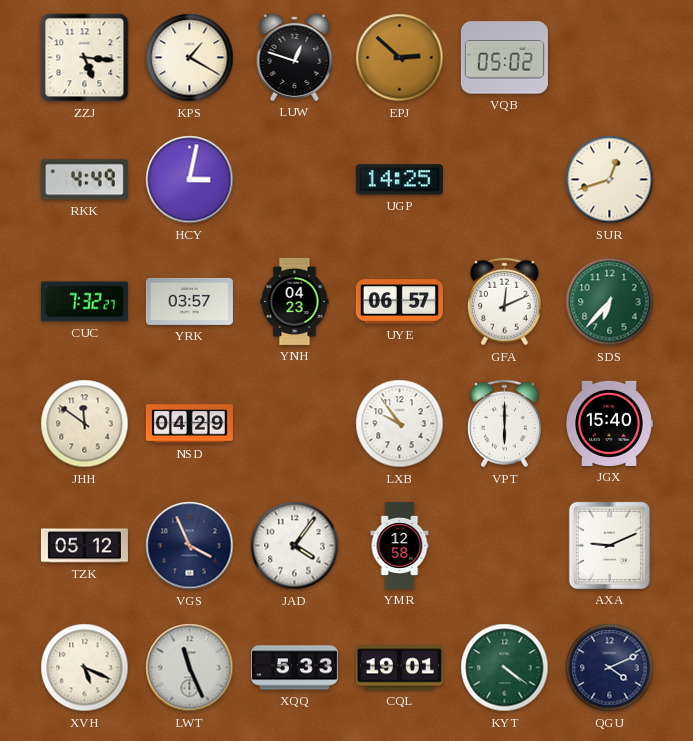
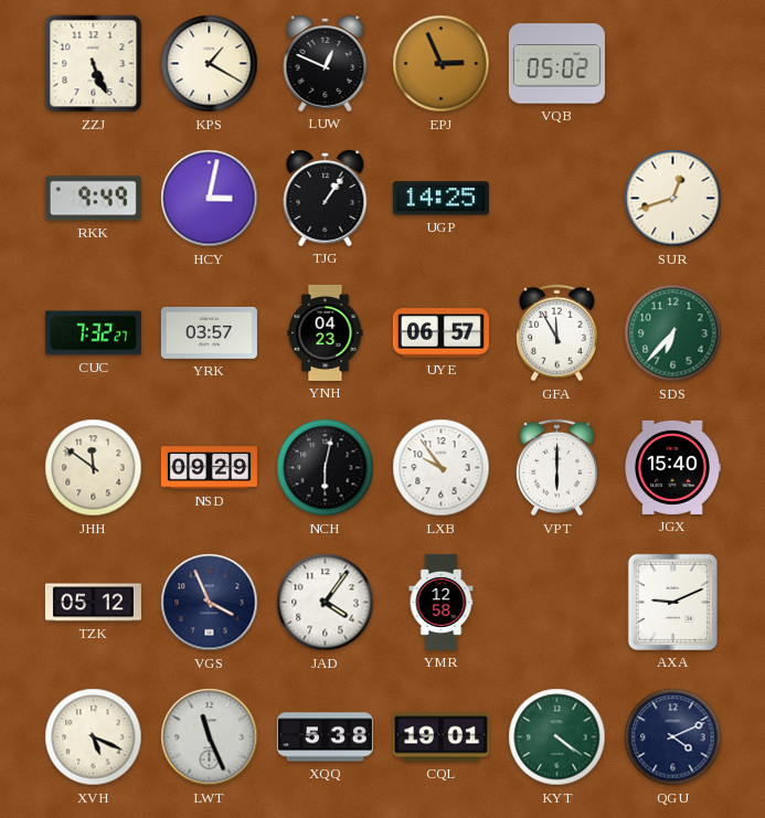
ZZJ: 5:16 -> 5:26
LUW: 12:48 -> 12:49
EPJ: 2:52 -> 2:56
RKK: 4:49 -> 9:49
TJG: none -> 1:06
GFA: 12:11 -> 11:55
NSD: 04:29 -> 09:29
NCH: none -> 6:02
XQQ: 5:33 -> 5:38
